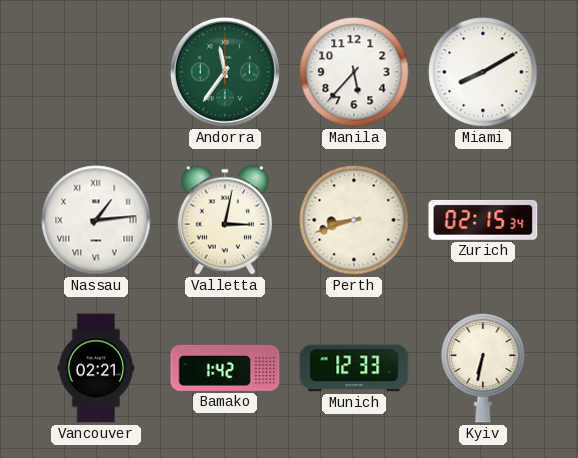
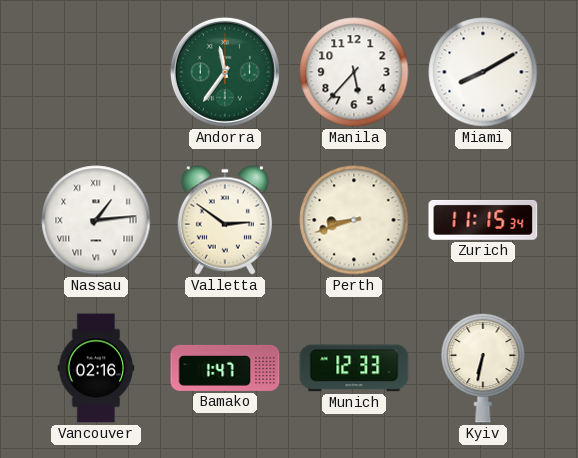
Valletta: 3:02 -> 2:51
Zurich: 02:15 -> 11:15
Vancouver: 02:21 -> 02:16
Bamako: 1:42 -> 1:47
